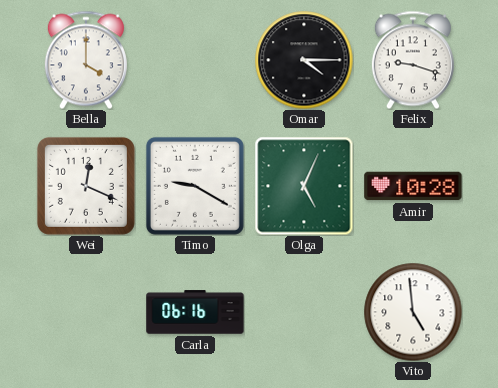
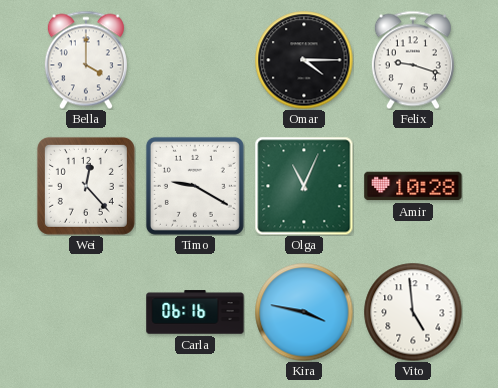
Wei: 12:19 -> 12:23
Olga: 5:04 -> 11:04
Kira: none -> 3:47
